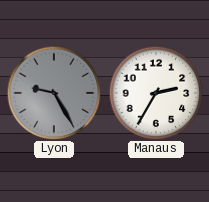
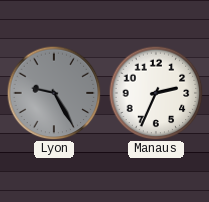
Manaus: 2:35 -> 2:34
